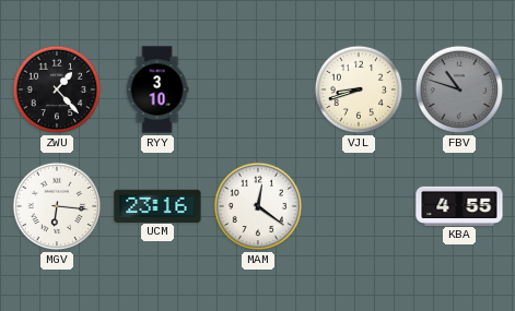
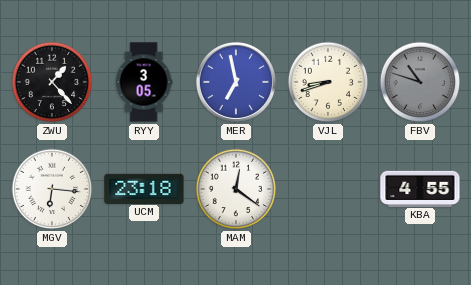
RYY: 3:10 -> 3:05
MER: none -> 6:58
UCM: 23:16 -> 23:18
